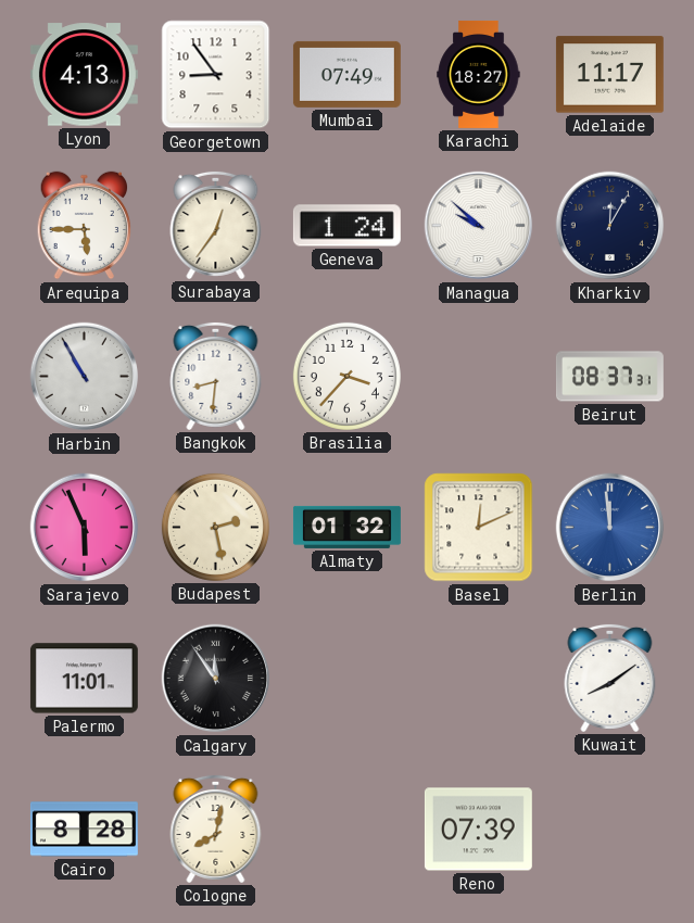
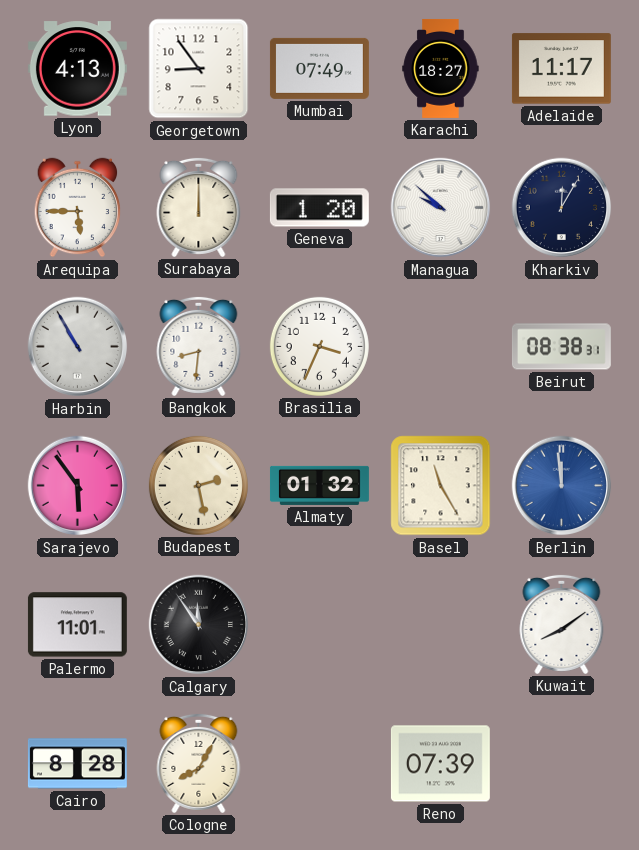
Surabaya: 12:36 -> 12:00
Geneva: 1:24 -> 1:20
Brasilia: 3:37 -> 3:34
Beirut: 08:37 -> 08:38
Sarajevo: 5:56 -> 5:54
Basel: 12:11 -> 11:25
Cologne: 8:02 -> 8:05
